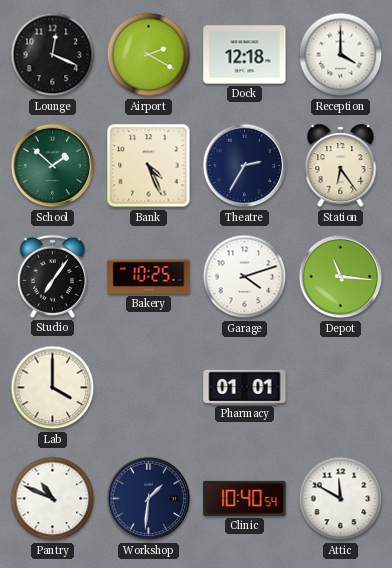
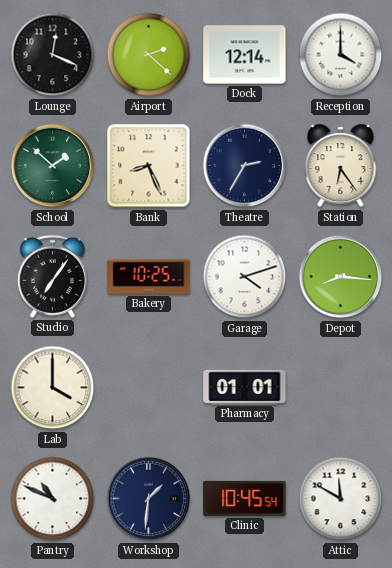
Airport: 2:20 -> 2:22
Dock: 12:18 -> 12:14
Bank: 4:26 -> 8:26
Depot: 11:16 -> 8:16
Clinic: 10:40 -> 10:45
